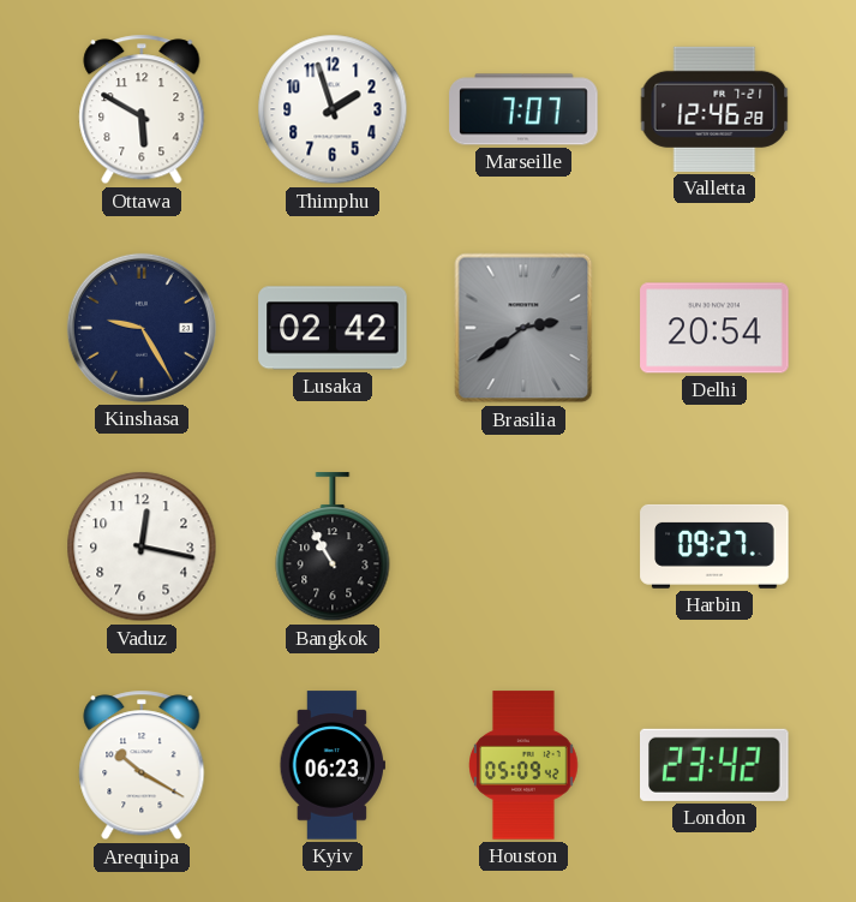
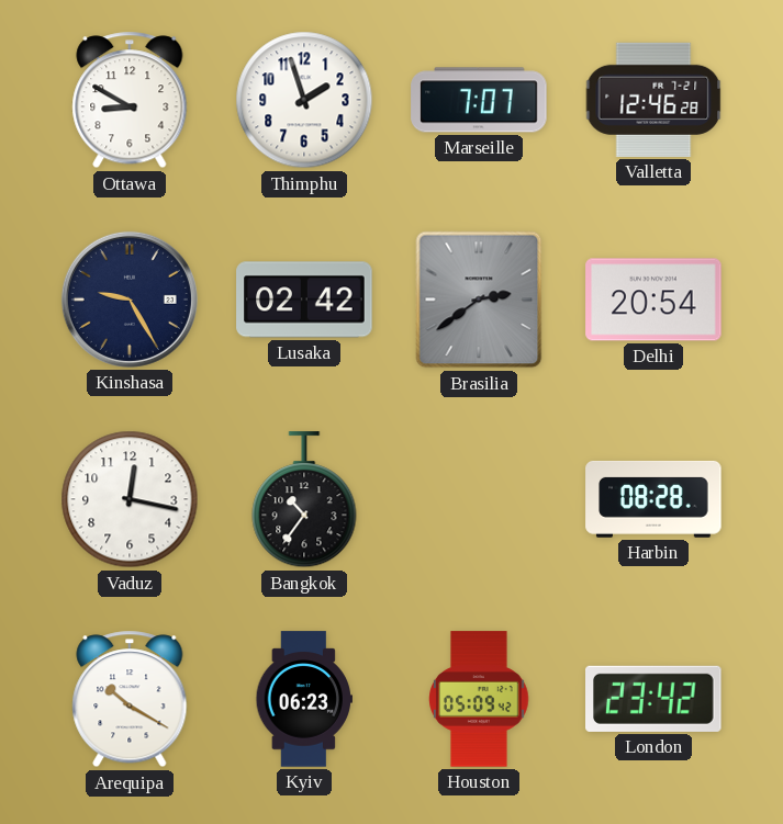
Ottawa: 5:50 -> 8:50
Bangkok: 10:55 -> 10:36
Harbin: 09:27 -> 08:28
